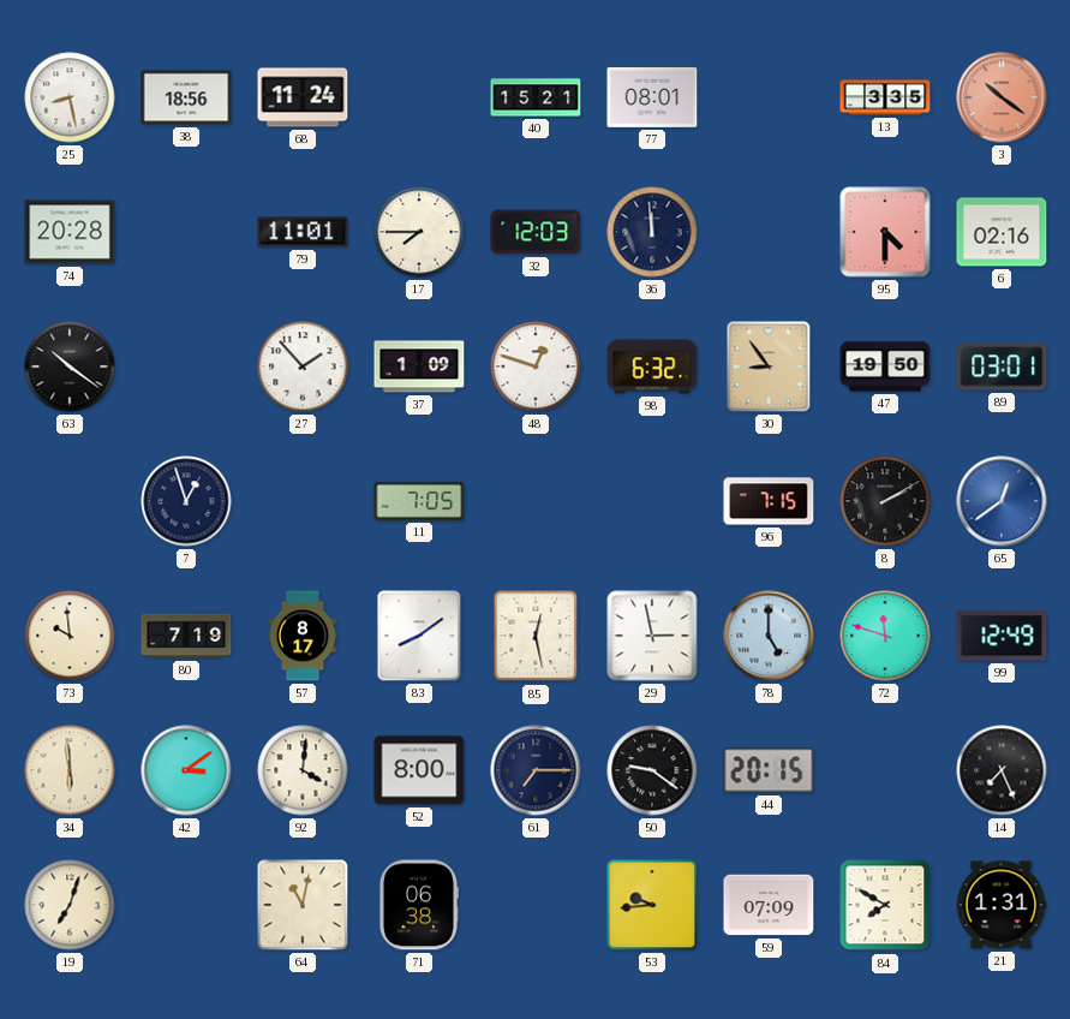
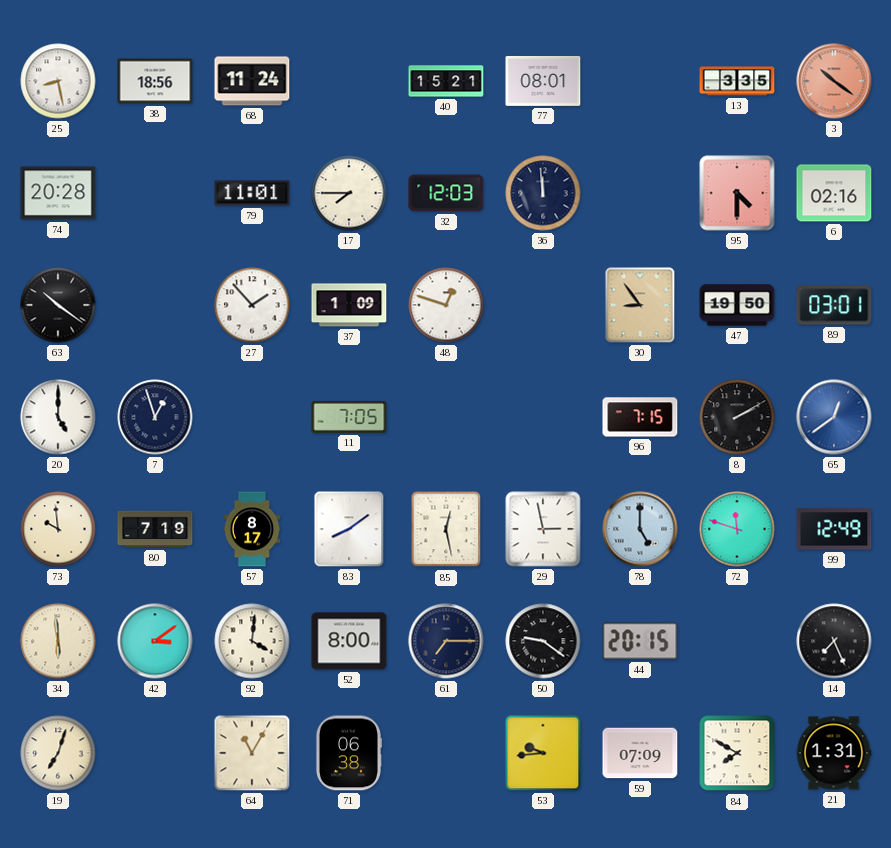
98: 6:32 -> none
20: none -> 5:00
64: 11:02 -> 11:05
